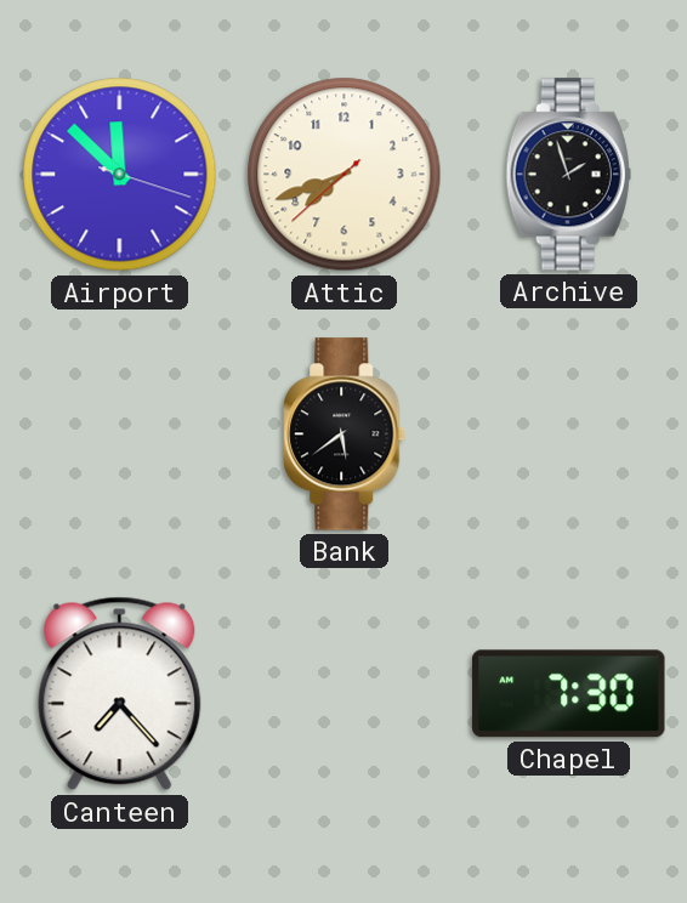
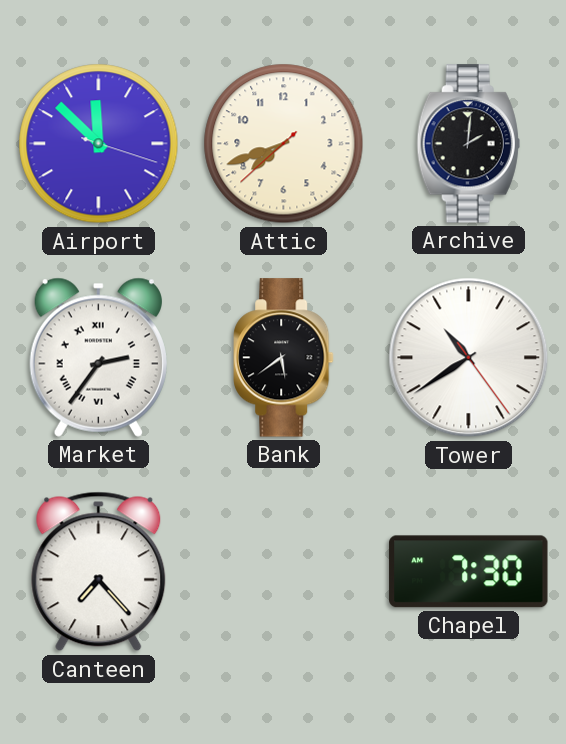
Archive: 1:57 -> 2:01
Market: none -> 2:36
Tower: none -> 10:39
